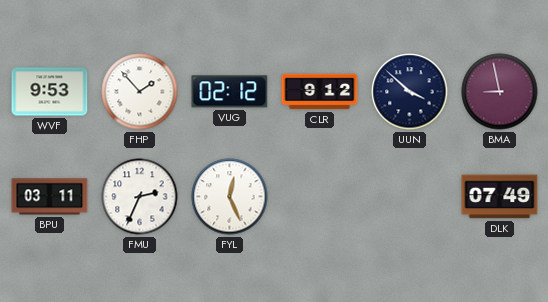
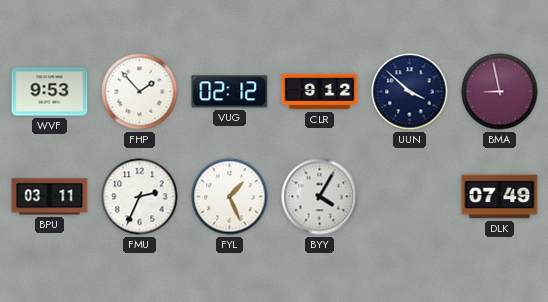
FYL: 12:26 -> 1:26
BYY: none -> 4:05
